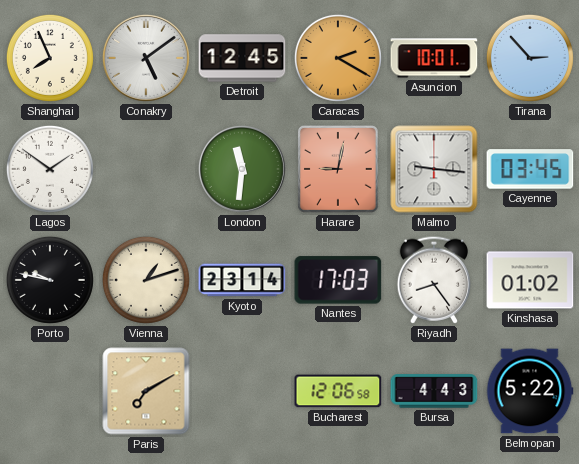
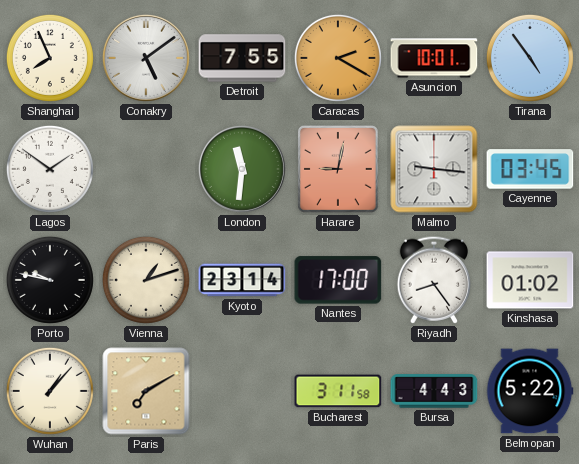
Detroit: 12:45 -> 7:55
Tirana: 2:53 -> 4:54
Nantes: 17:03 -> 17:00
Wuhan: none -> 1:07
Bucharest: 12:06 -> 3:11
